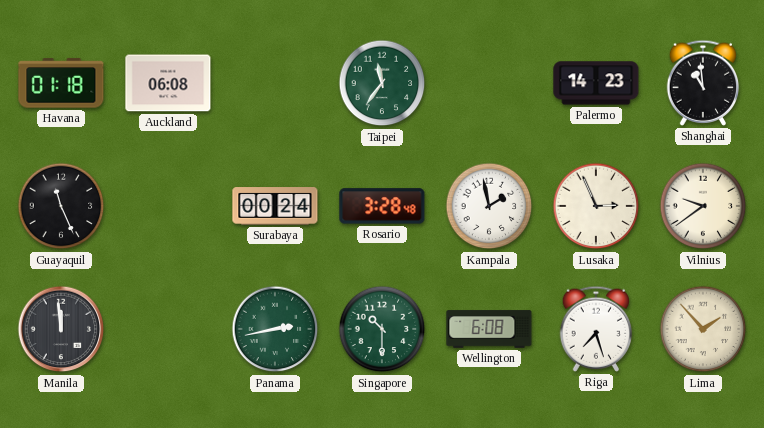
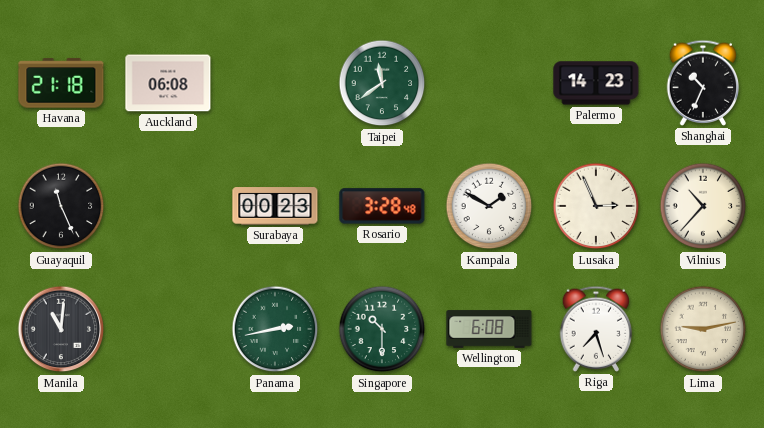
Havana: 01:18 -> 21:18
Taipei: 11:36 -> 11:39
Shanghai: 10:59 -> 10:34
Surabaya: 00:24 -> 00:23
Kampala: 1:58 -> 1:50
Vilnius: 9:39 -> 10:37
Manila: 11:59 -> 11:01
Lima: 1:53 -> 9:13
